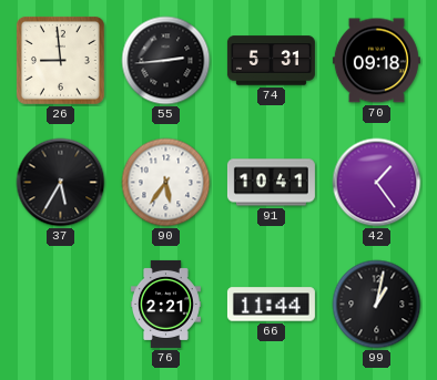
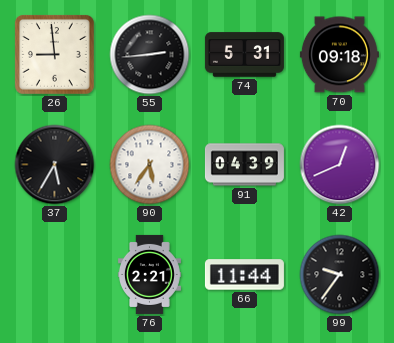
91: 10:41 -> 04:39
42: 1:24 -> 12:41
99: 1:02 -> 9:36
